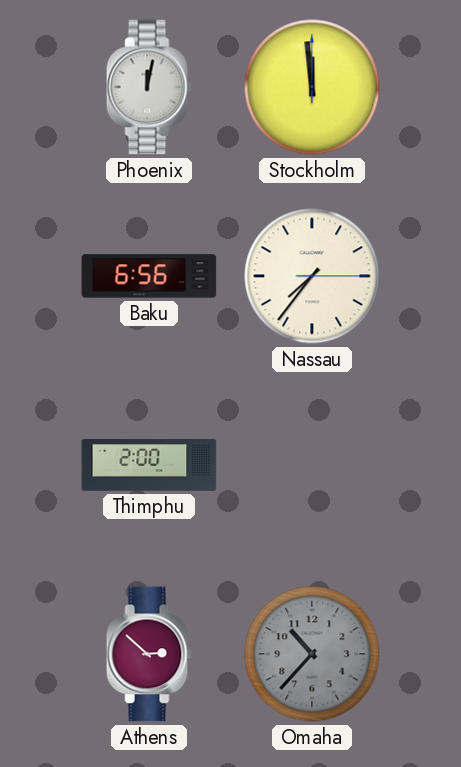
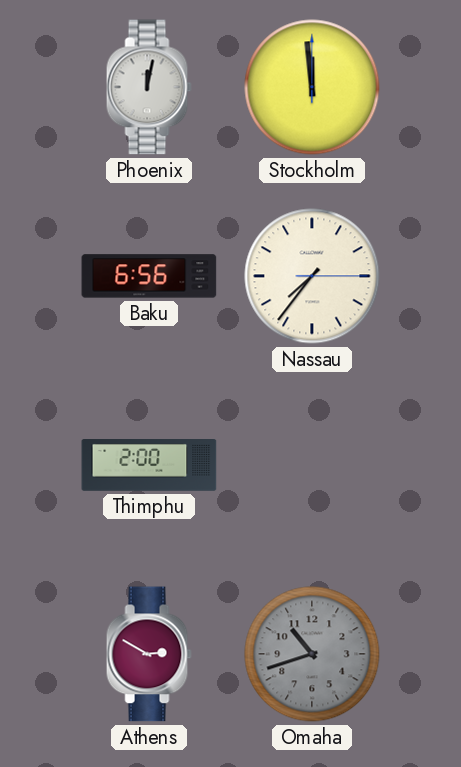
Athens: 2:52 -> 2:50
Omaha: 10:37 -> 10:42
